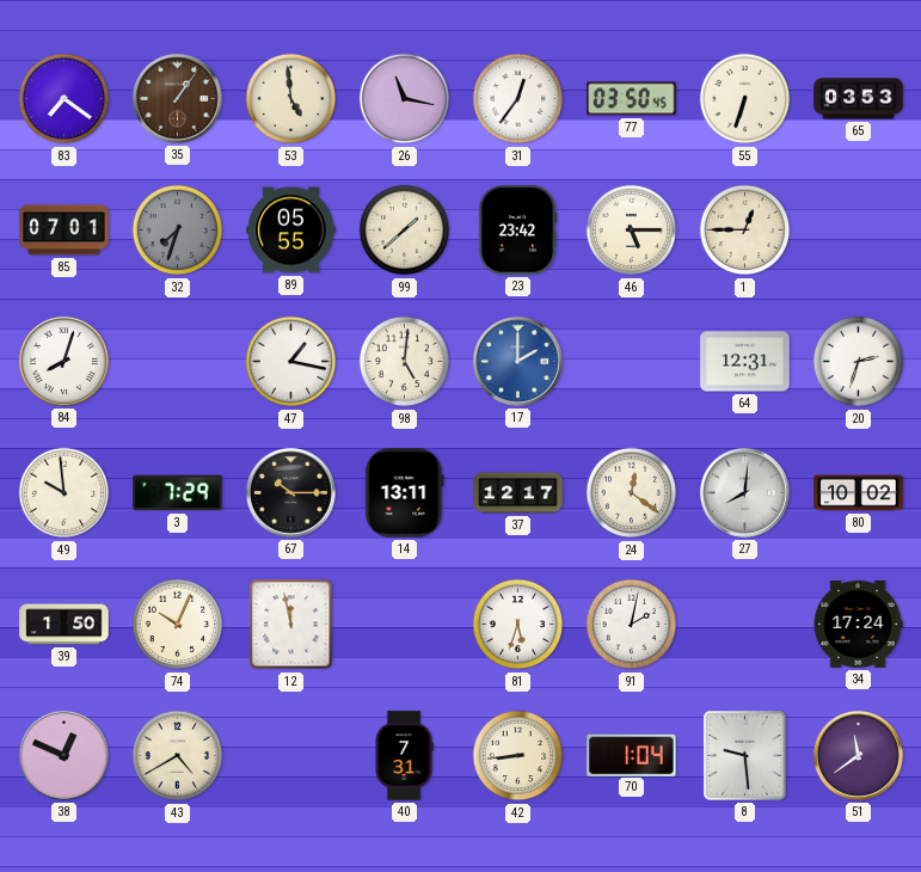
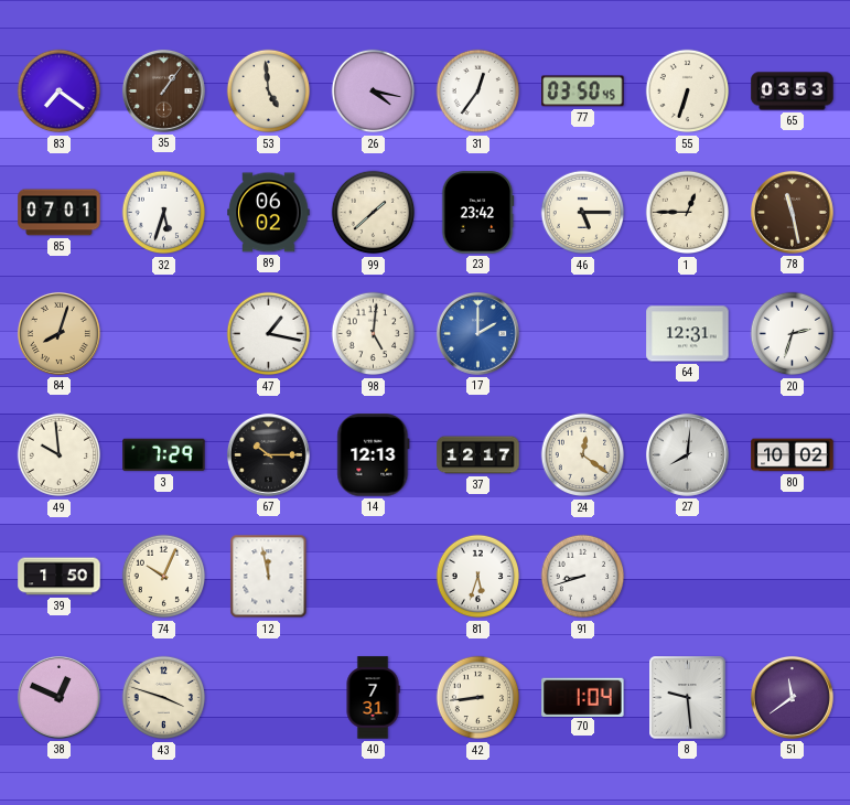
26: 11:17 -> 4:17
32: 7:33 -> 5:33
32 dial: grey -> white
89: 05:55 -> 06:02
78: none -> 11:28
84 dial: white -> champagne
14: 13:11 -> 12:13
91: 2:02 -> 8:42
34: 17:24 -> none
43: 4:40 -> 3:48
